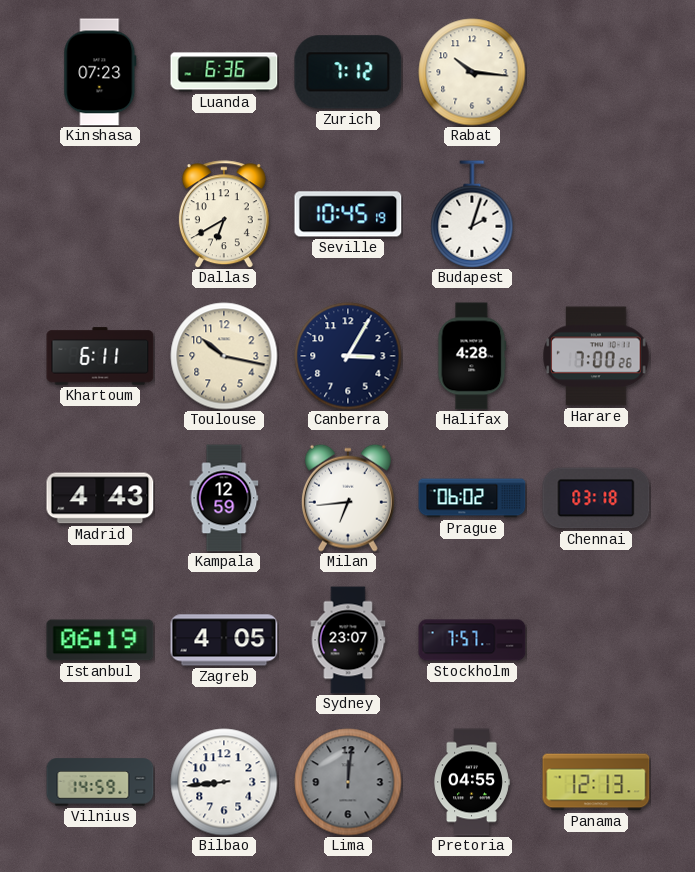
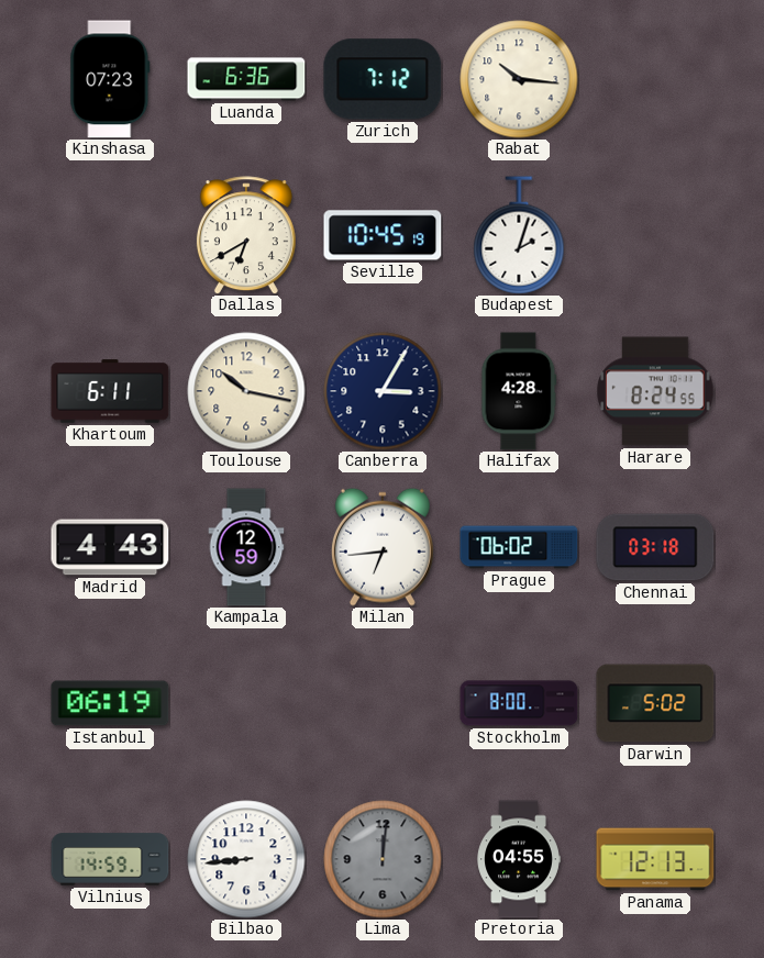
Harare: 7:00 -> 8:24
Zagreb: 4:05 -> none
Sydney: 23:07 -> none
Stockholm: 7:57 -> 8:00
Darwin: none -> 5:02
